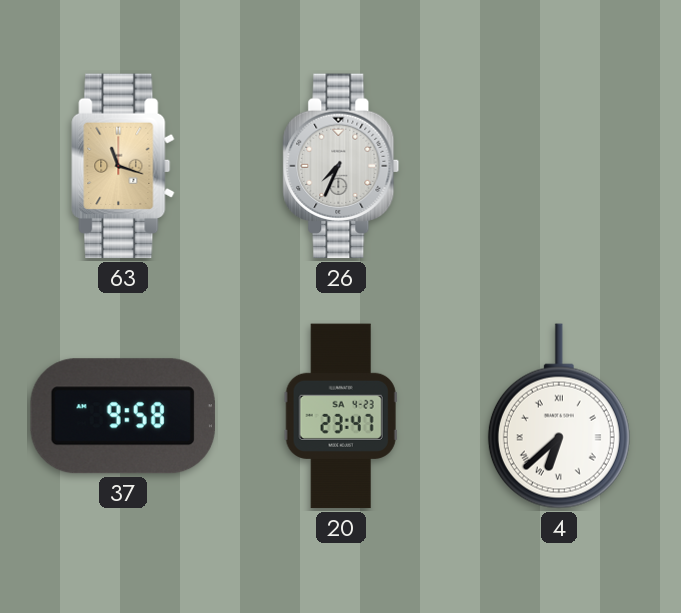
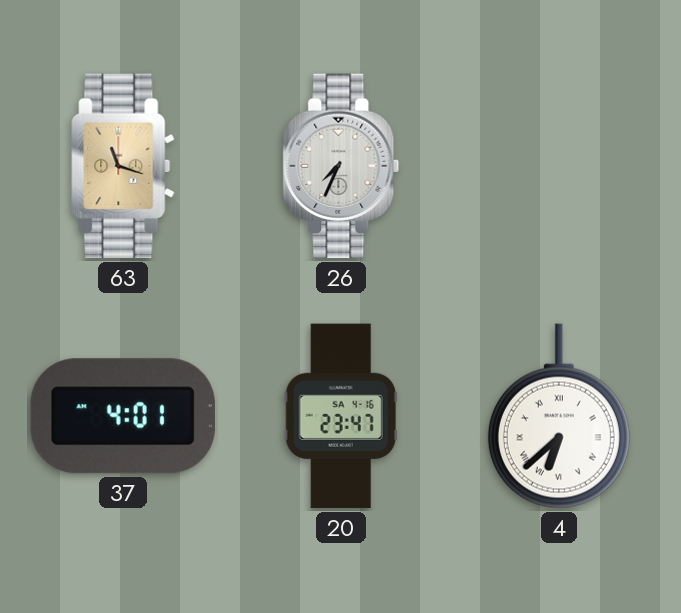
37: 9:58 -> 4:01
20 date: SA 4-23 -> SA 4-16
